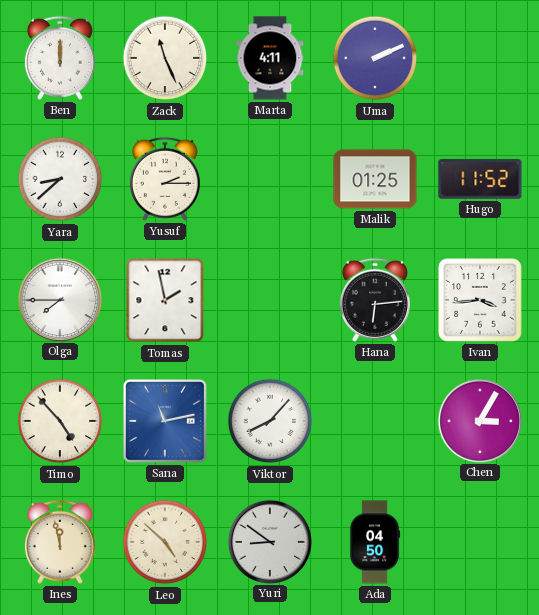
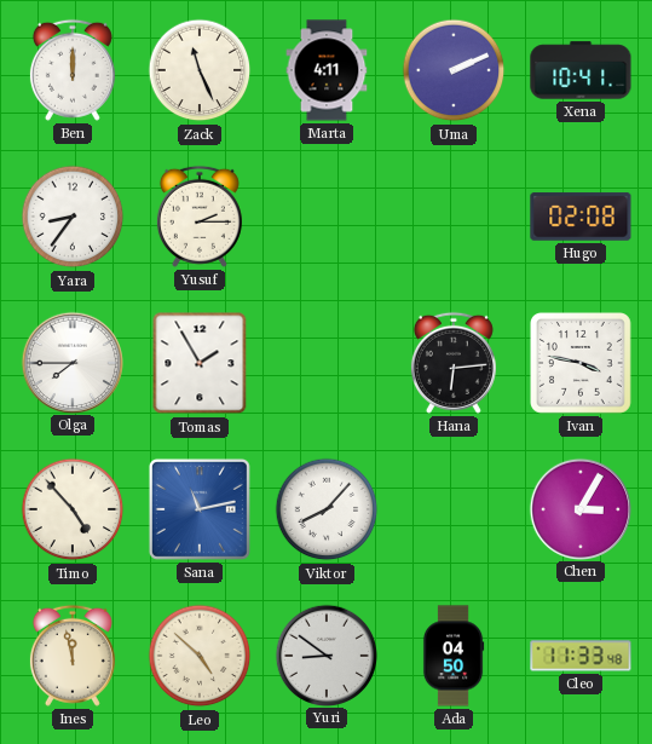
Xena: none -> 10:41
Yara: 8:38 -> 8:36
Malik: 01:25 -> none
Hugo: 11:52 -> 02:08
Tomas: 1:58 -> 1:55
Ivan: 3:44 -> 3:47
Cleo: none -> 11:33
